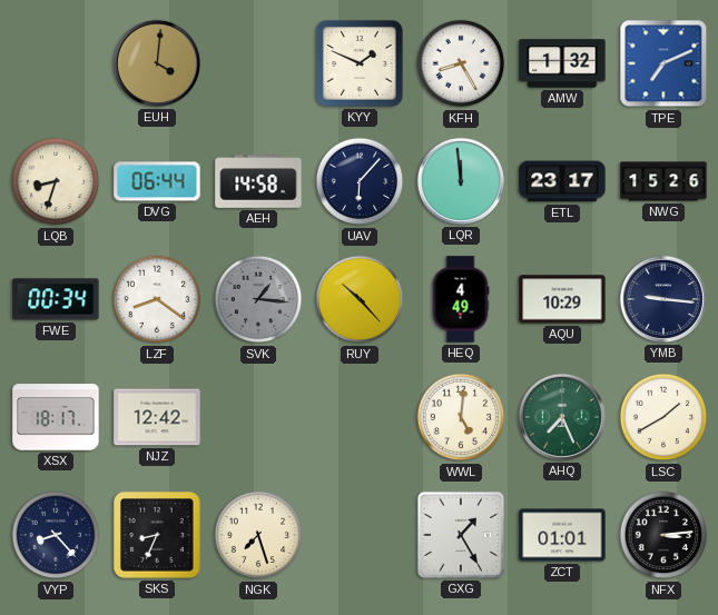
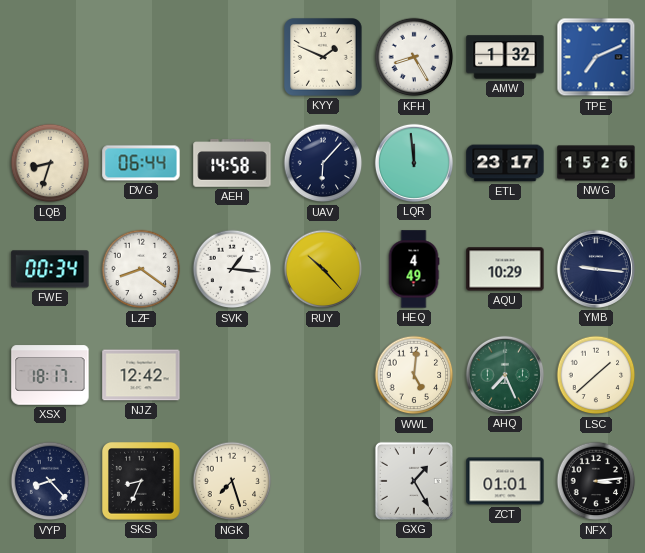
EUH: 4:01 -> none
SVK dial: grey -> white
LSC: 1:40 -> 1:38
